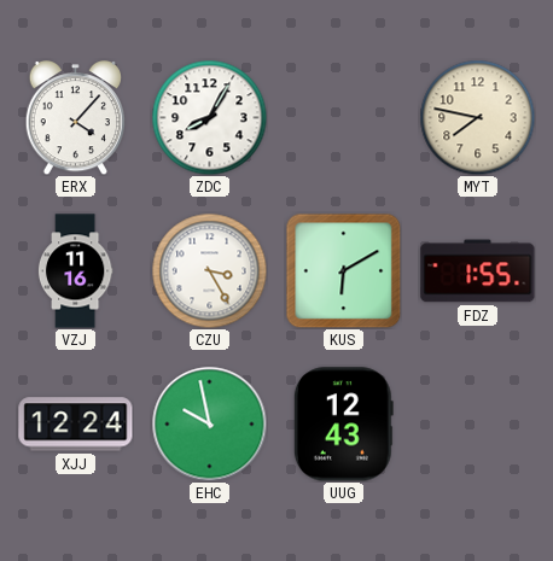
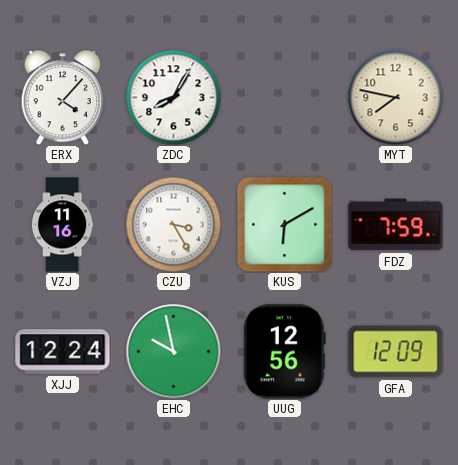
FDZ: 1:55 -> 7:59
UUG: 12:43 -> 12:56
GFA: none -> 12:09
